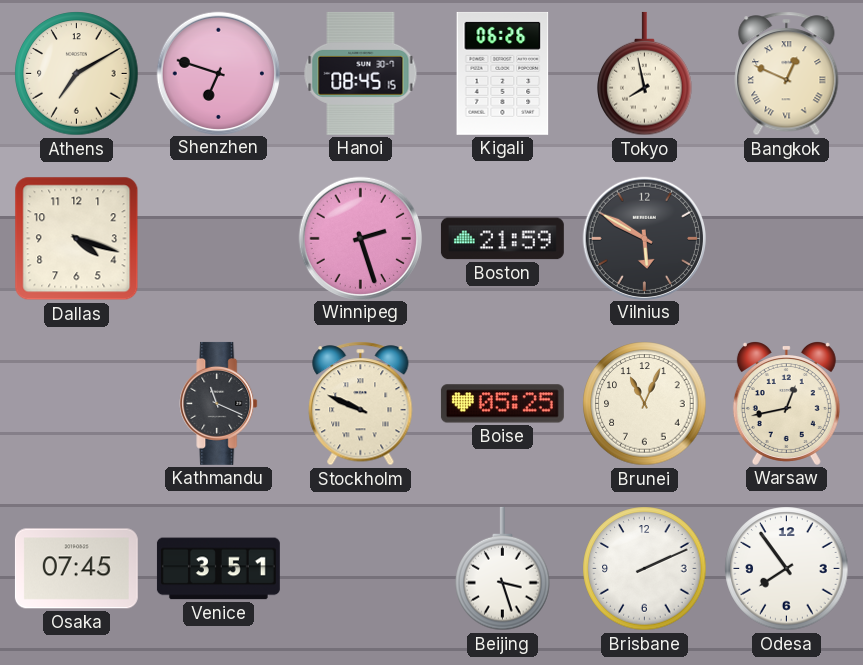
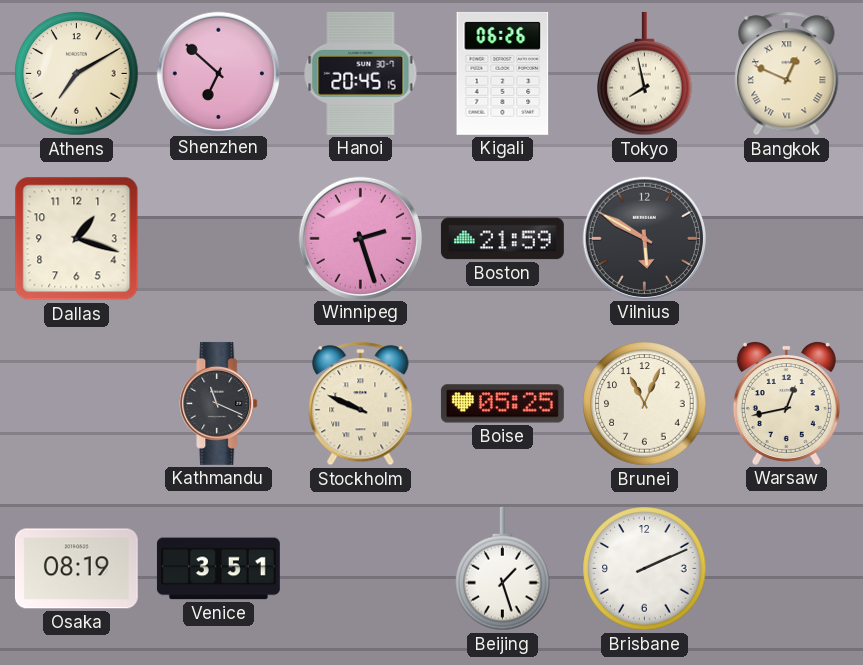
Shenzhen: 6:48 -> 6:52
Hanoi: 08:45 -> 20:45
Dallas: 4:18 -> 1:18
Osaka: 07:45 -> 08:19
Beijing: 3:27 -> 1:27
Odesa: 7:54 -> none
